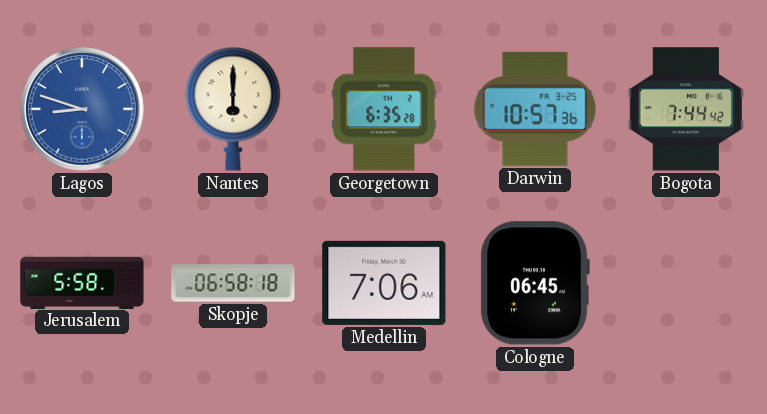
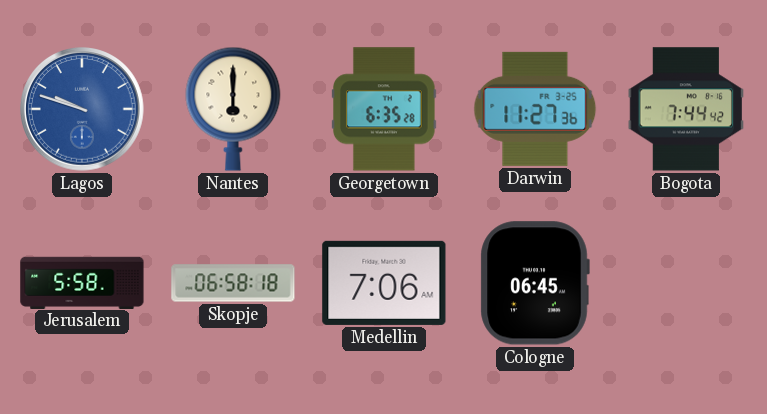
Lagos: 8:48 -> 9:48
Darwin: 10:57 -> 11:27
